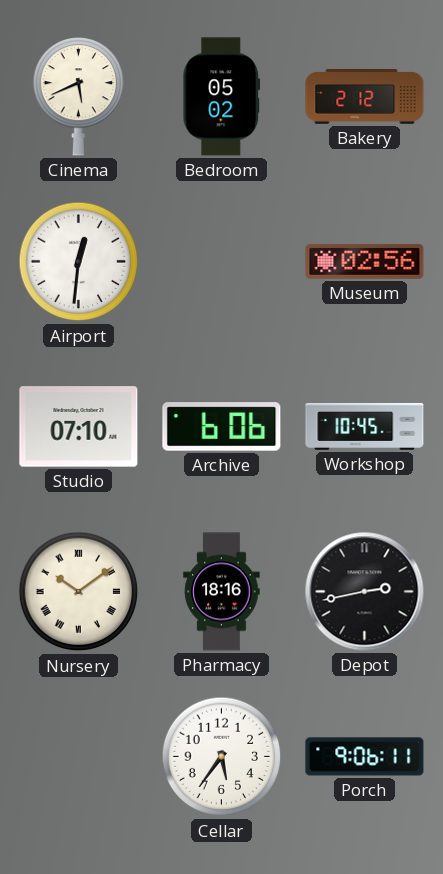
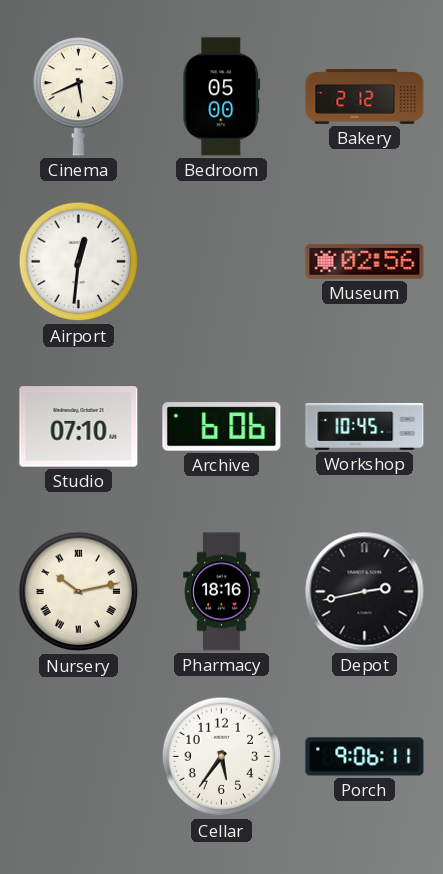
Bedroom: 05:02 -> 05:00
Nursery: 10:09 -> 10:13
